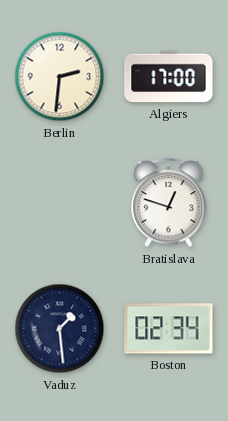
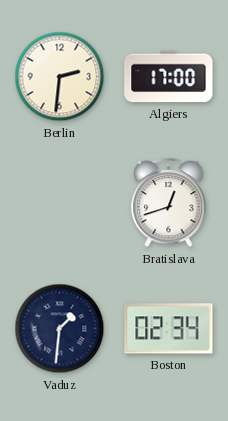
Bratislava: 12:48 -> 12:42
Vaduz: 1:29 -> 1:31
